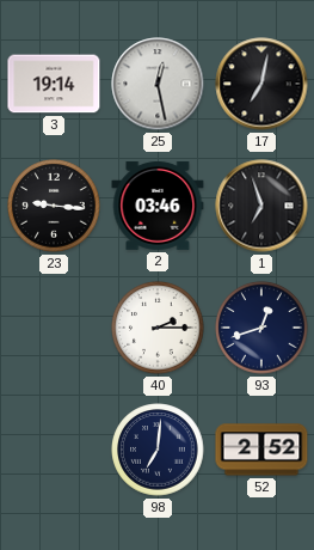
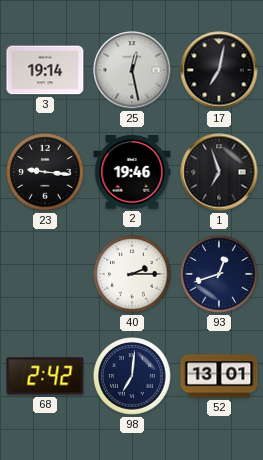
2: 03:46 -> 19:46
68: none -> 2:42
52: 2:52 -> 13:01
